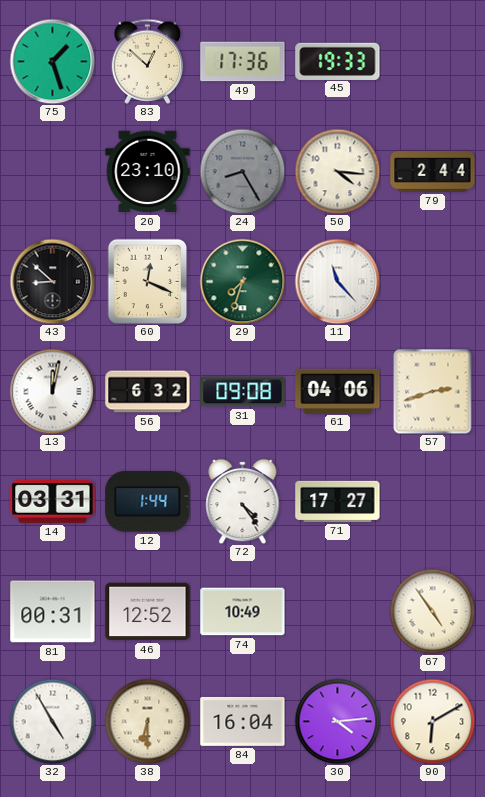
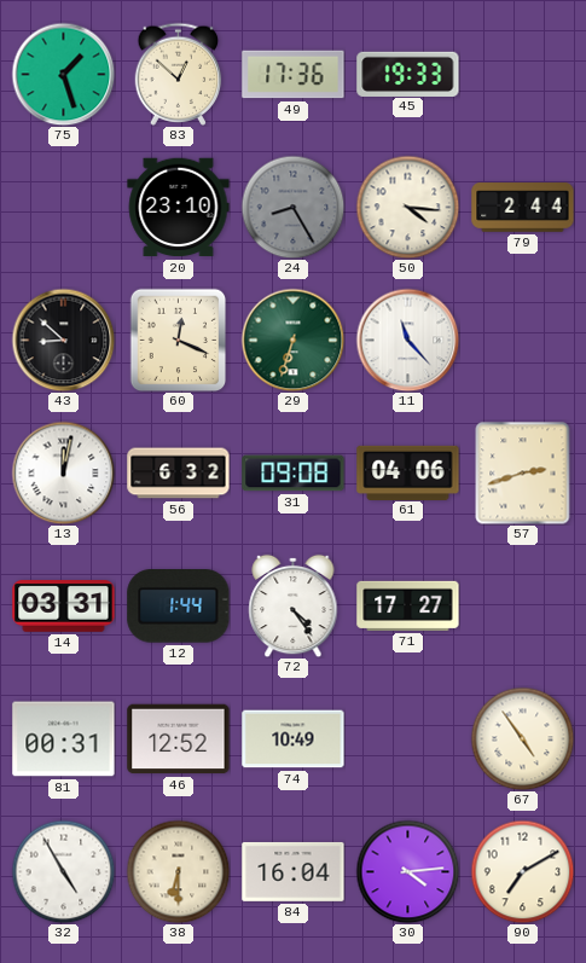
29: 7:33 -> 6:33
90: 6:10 -> 7:10
